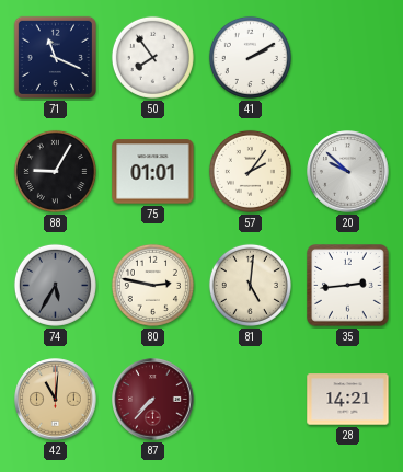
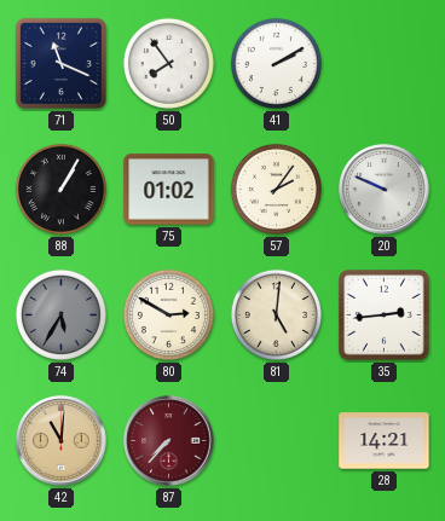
88: 9:05 -> 1:05
75: 01:01 -> 01:02
20: 9:52 -> 9:49
80: 2:47 -> 2:50
